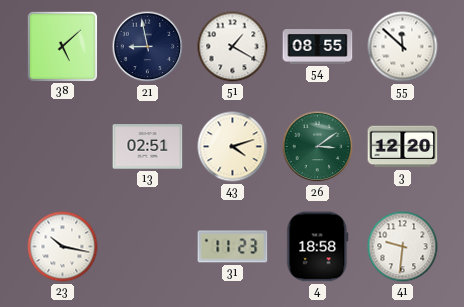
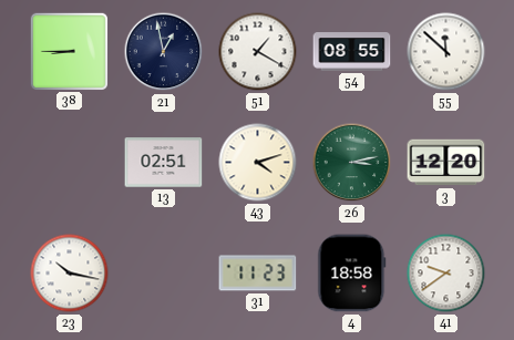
38: 5:08 -> 8:45
21: 8:58 -> 12:58
26: 3:09 -> 3:13
41: 9:31 -> 9:39
